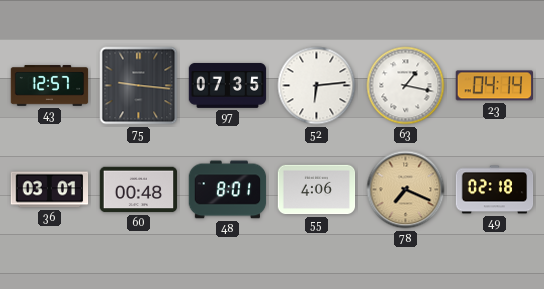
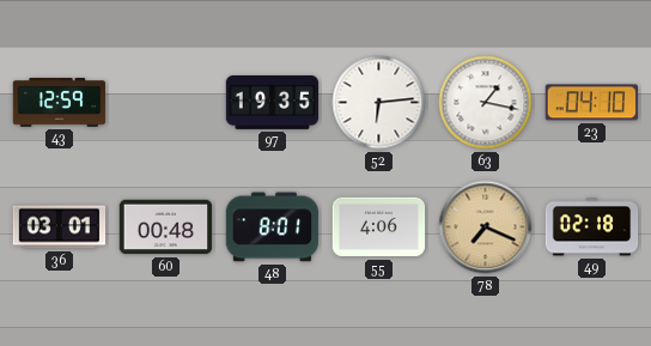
43: 12:57 -> 12:59
75: 9:16 -> none
97: 07:35 -> 19:35
23: 04:14 -> 04:10
